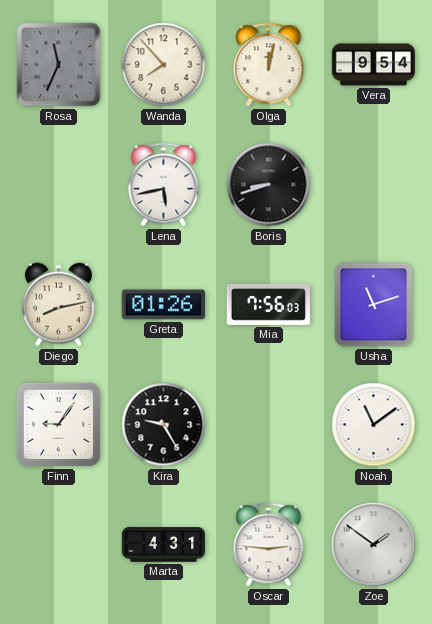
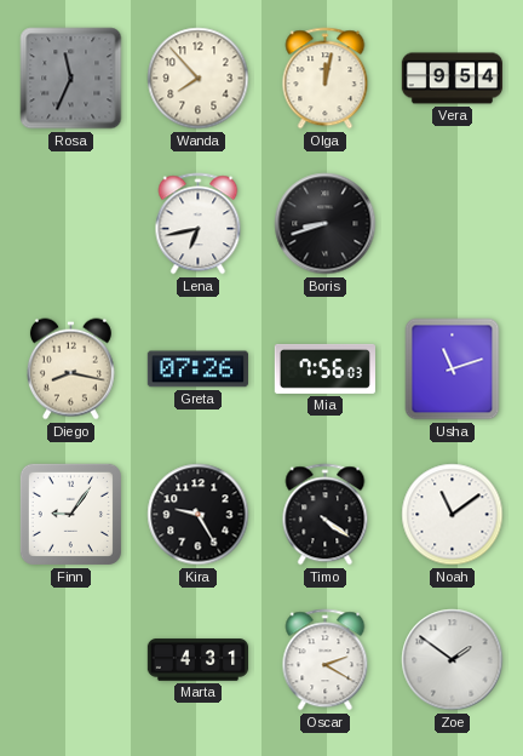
Lena: 5:43 -> 6:43
Diego: 8:13 -> 8:17
Greta: 01:26 -> 07:26
Timo: none -> 4:21
Oscar: 2:46 -> 2:20
